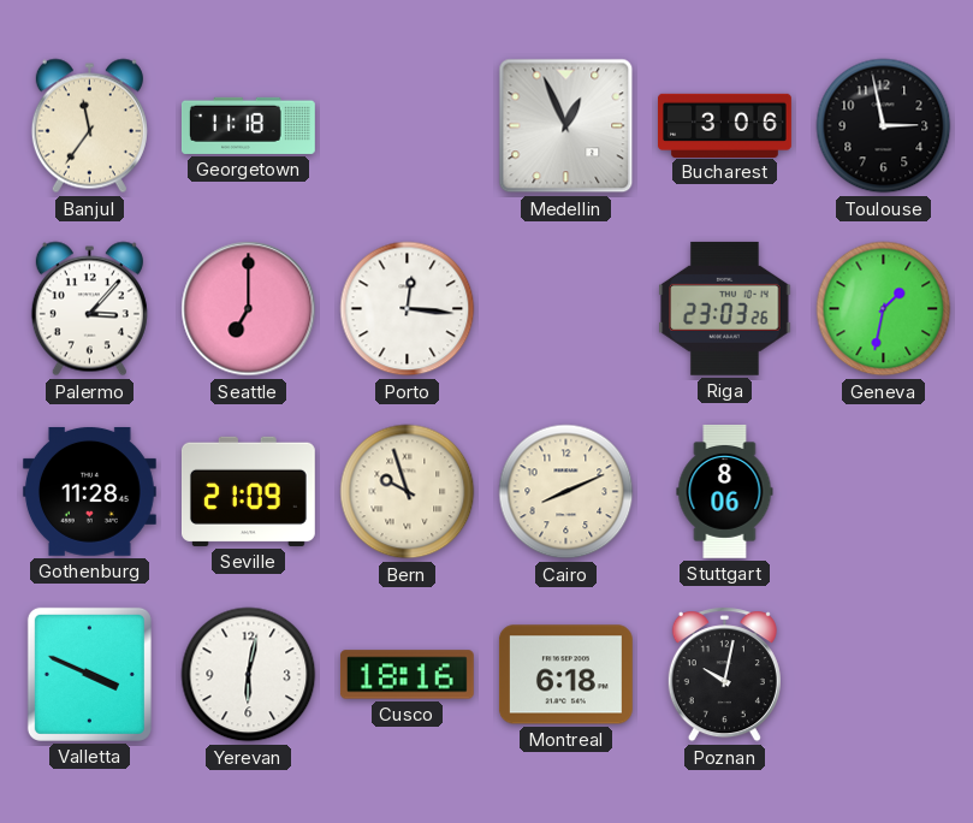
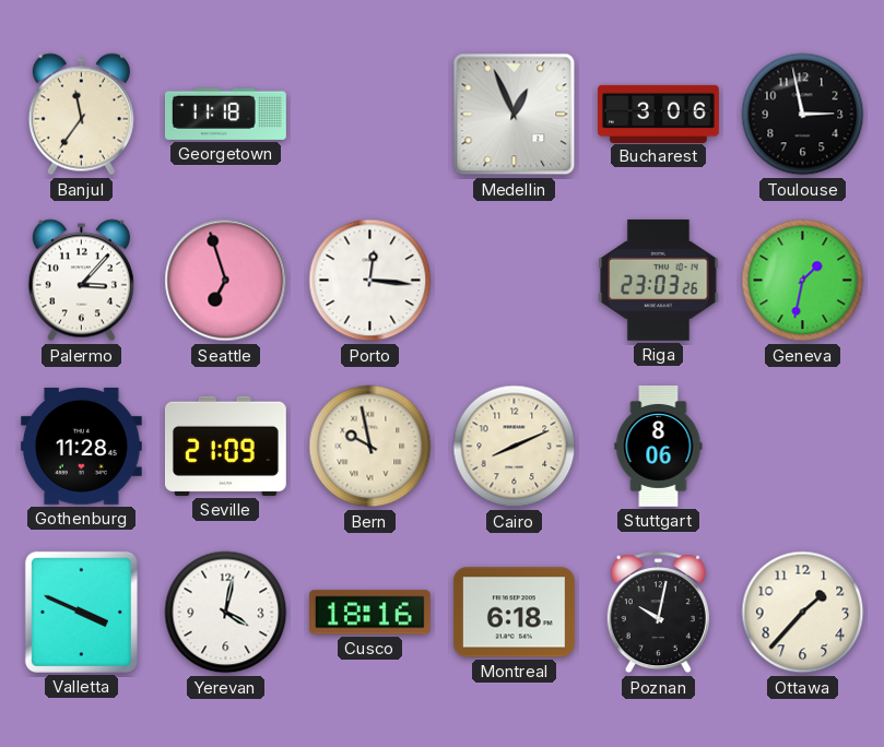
Seattle: 7:00 -> 6:57
Bern: 9:57 -> 9:58
Yerevan: 6:02 -> 4:02
Ottawa: none -> 1:37
